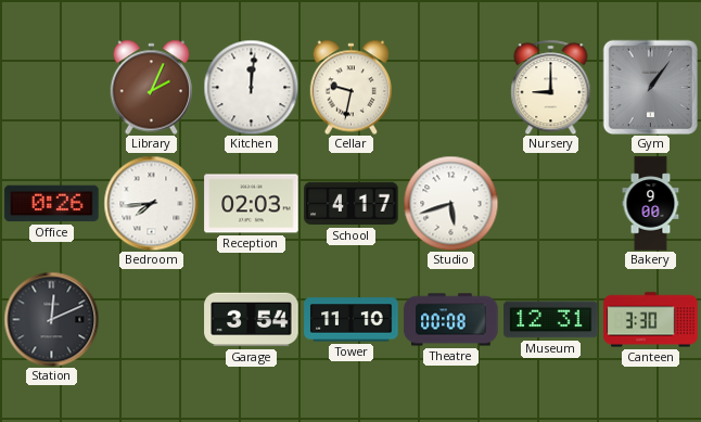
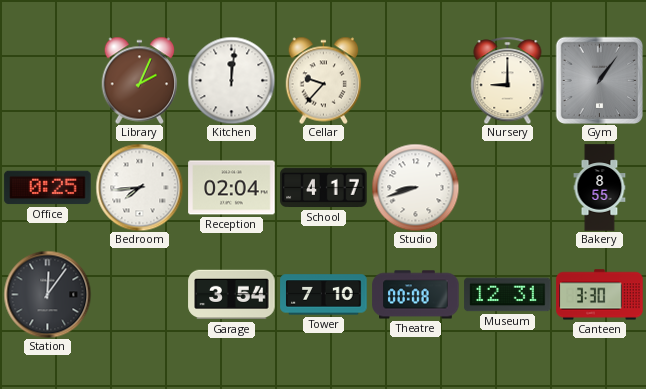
Cellar: 9:32 -> 9:37
Office: 0:26 -> 0:25
Reception: 02:03 -> 02:04
Studio: 5:42 -> 8:42
Bakery: 9:00 -> 8:55
Station: 12:11 -> 12:06
Tower: 11:10 -> 7:10
